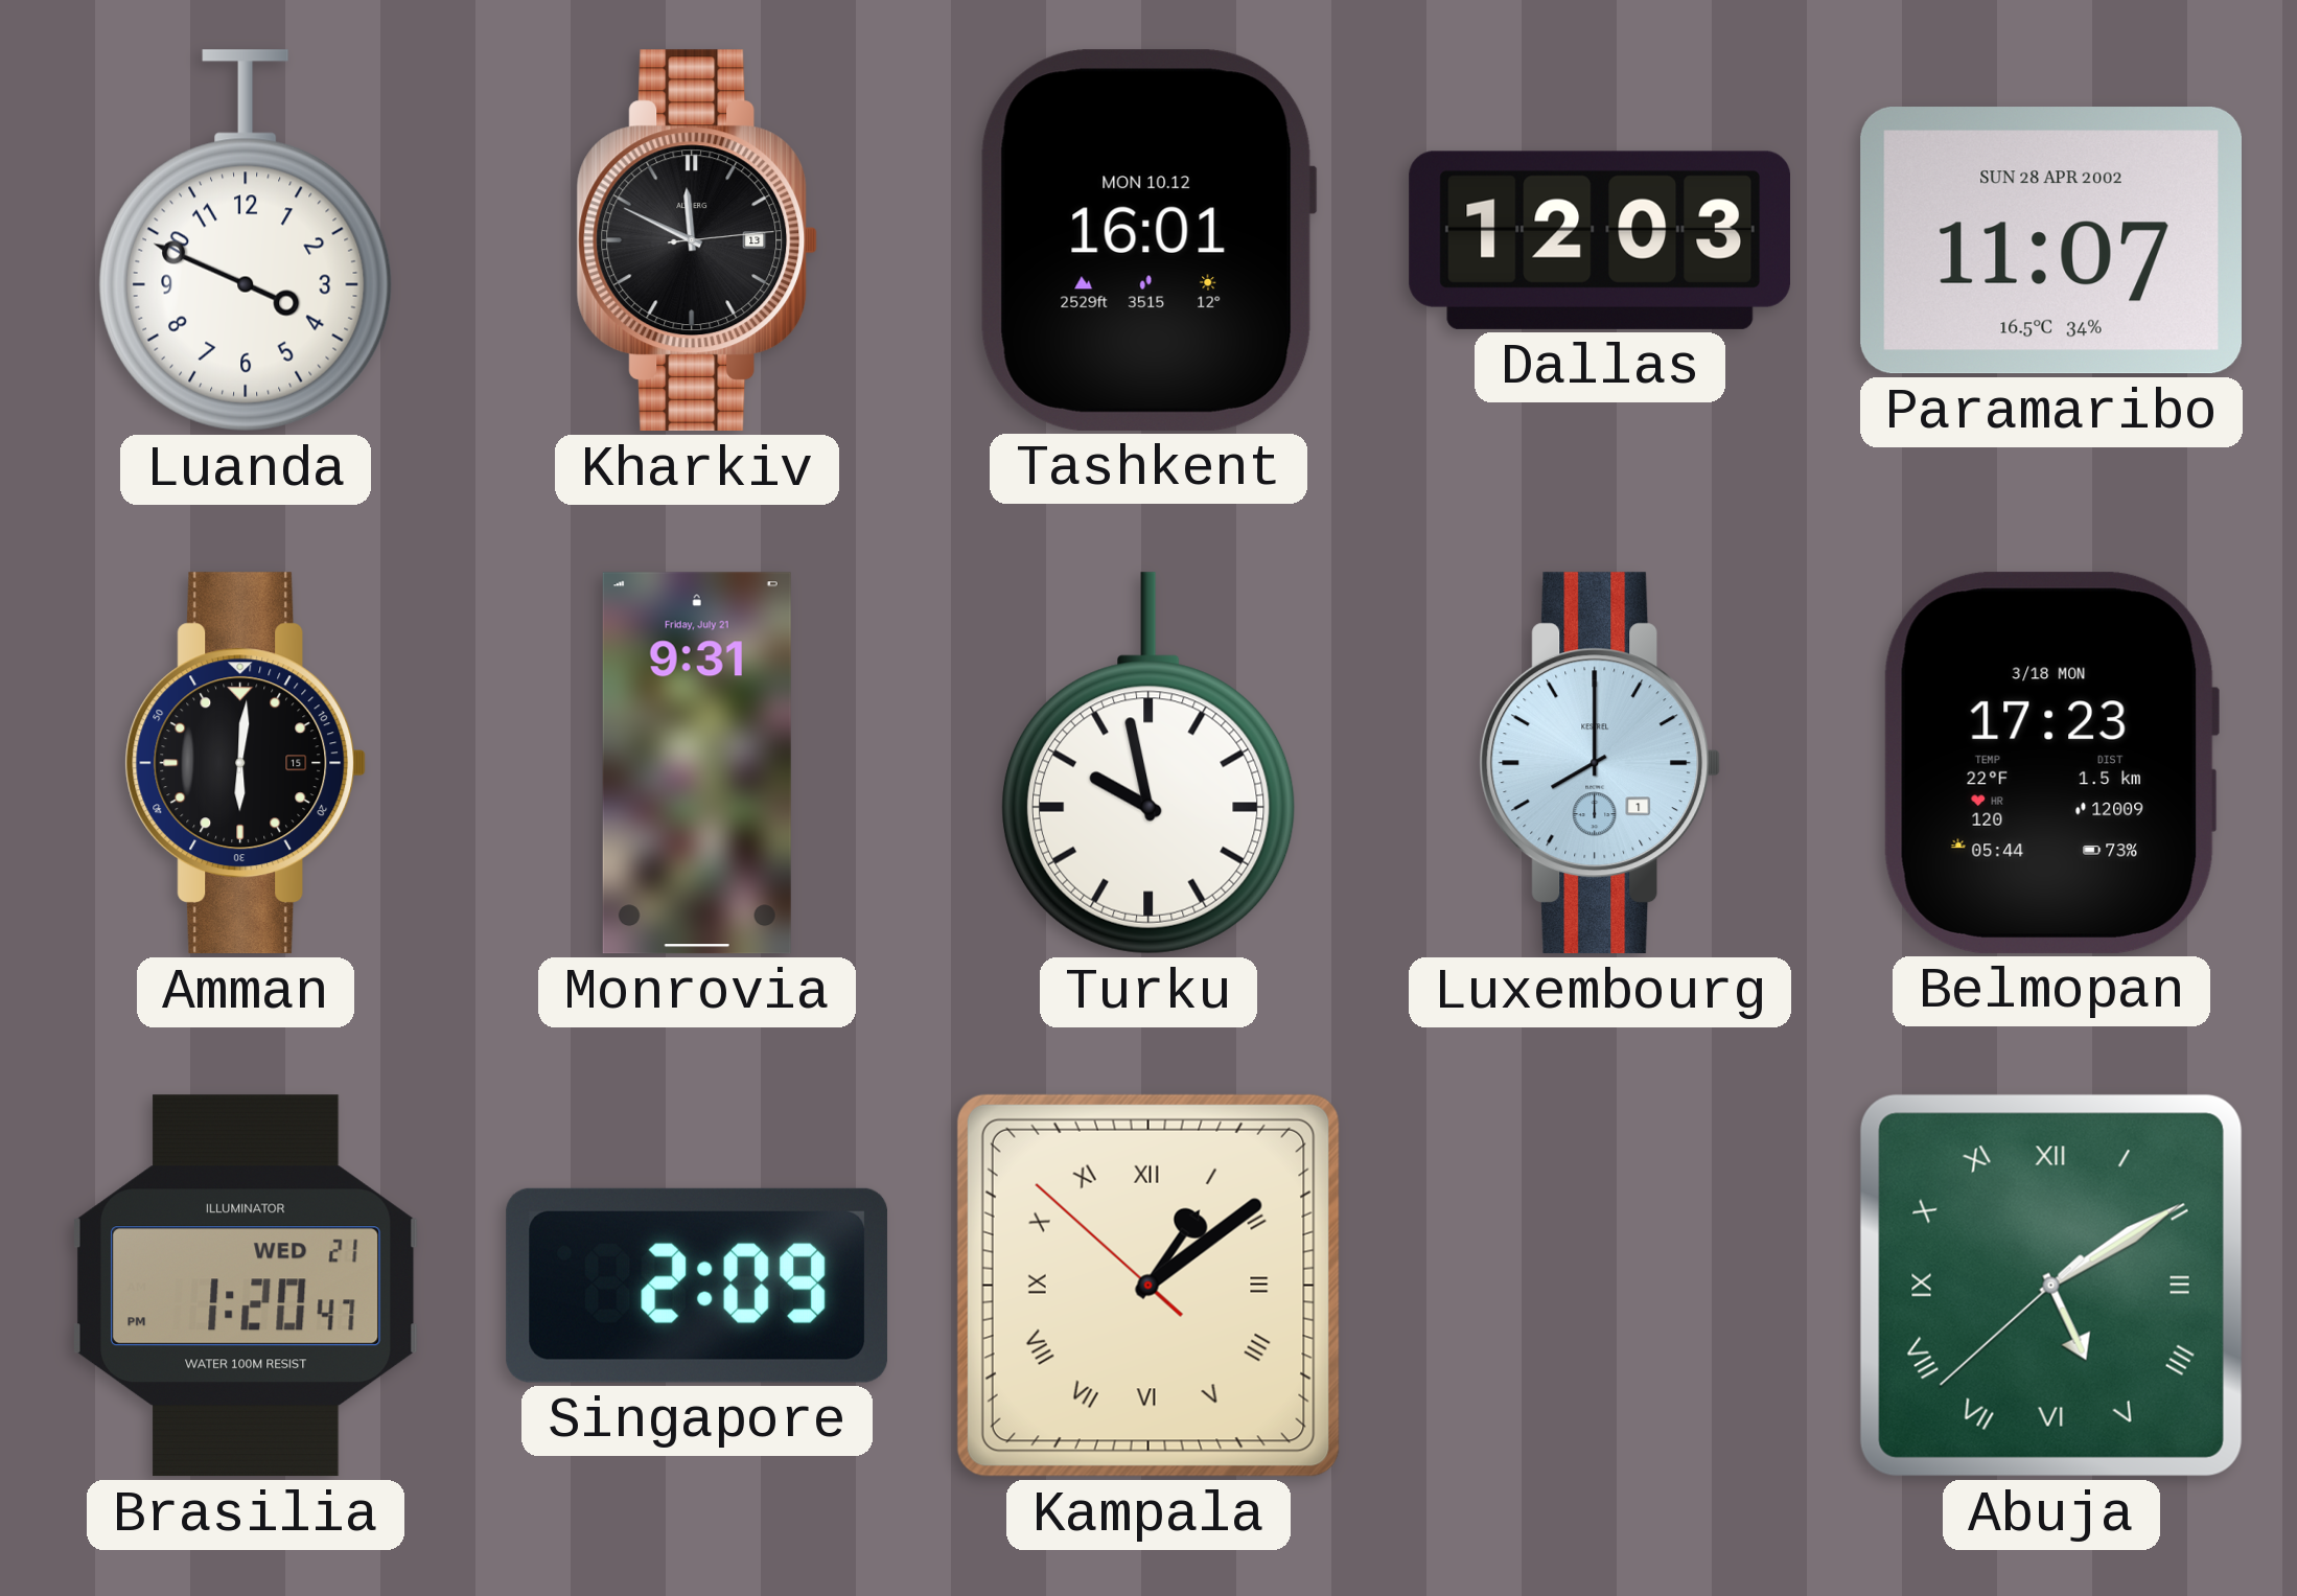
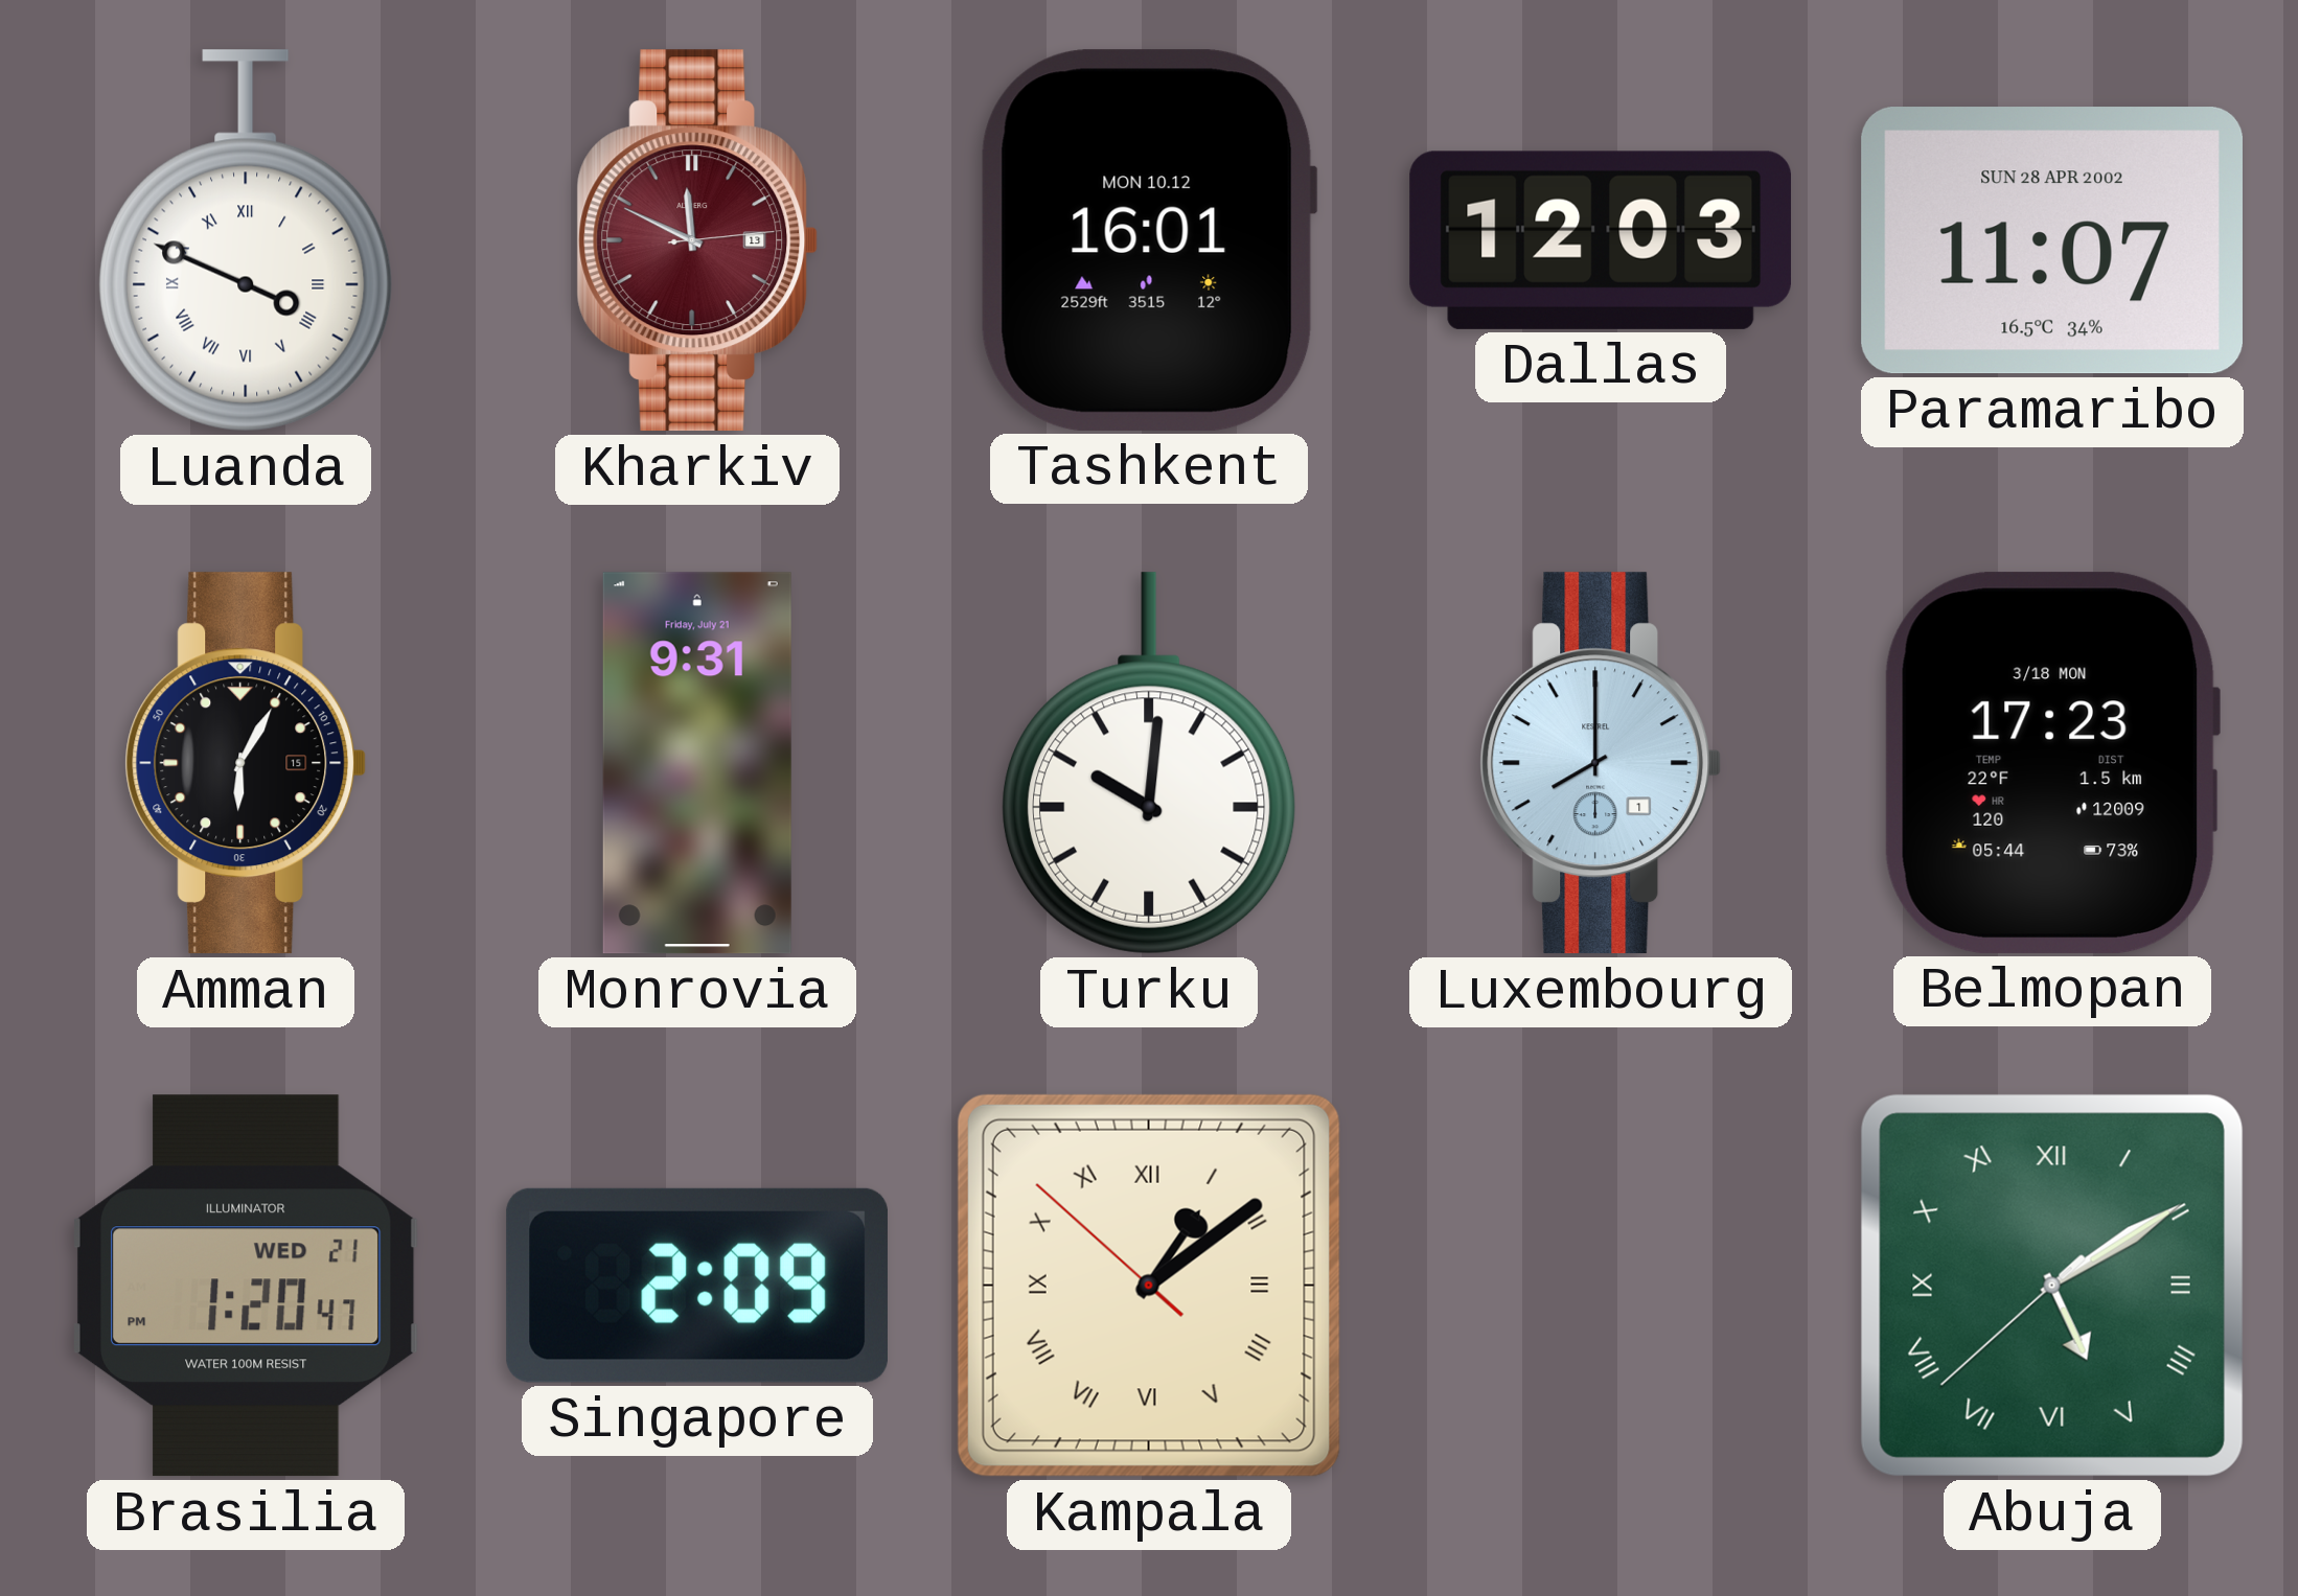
Luanda numerals: Arabic -> Roman
Kharkiv dial: black -> burgundy
Amman: 6:01 -> 6:05
Turku: 9:58 -> 10:01
